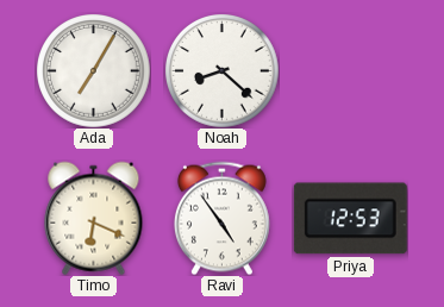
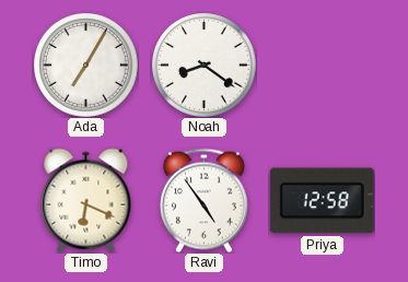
Noah: 8:22 -> 8:21
Priya: 12:53 -> 12:58
